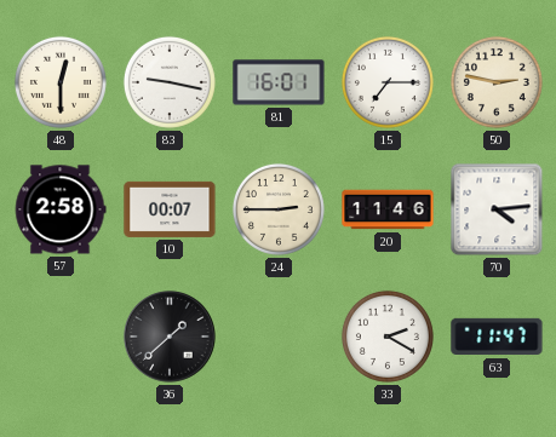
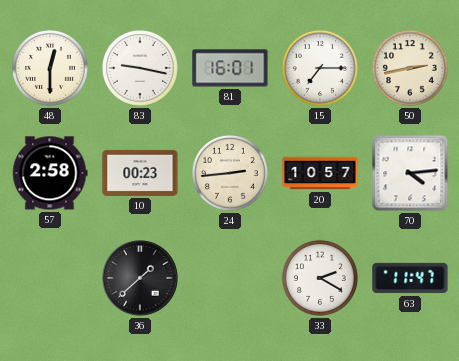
50: 2:47 -> 2:43
10: 00:07 -> 00:23
24: 2:45 -> 2:44
20: 11:46 -> 10:57
